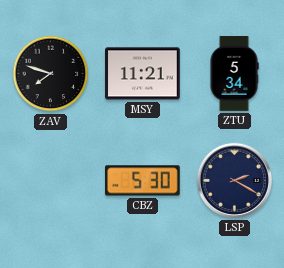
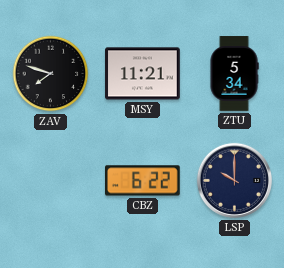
CBZ: 5:30 -> 6:22
LSP: 2:20 -> 10:00
